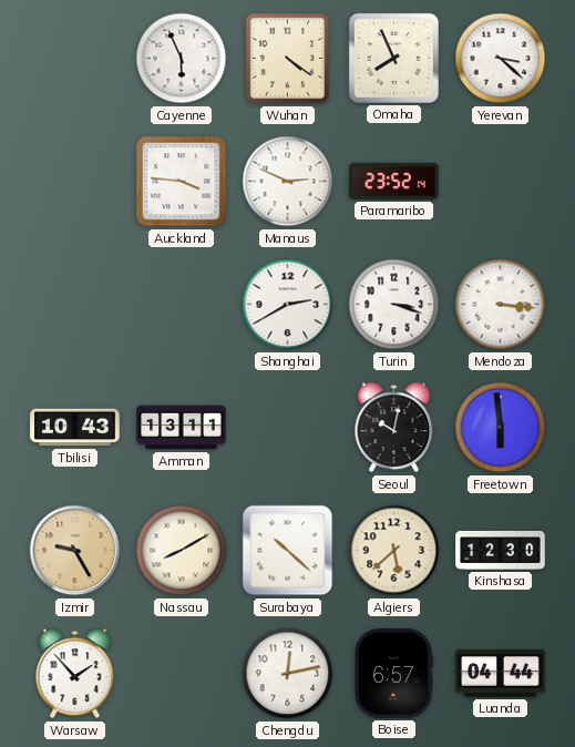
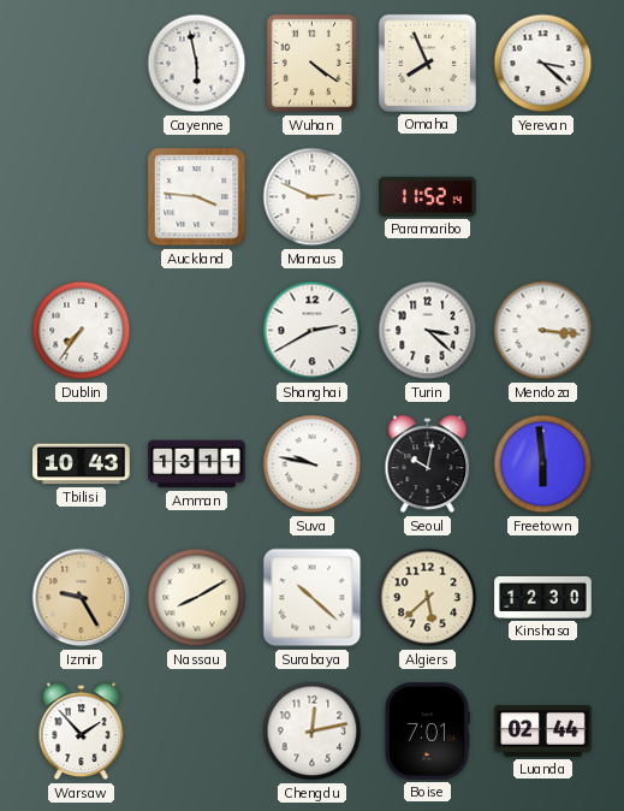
Cayenne: 5:56 -> 5:58
Paramaribo: 23:52 -> 11:52
Dublin: none -> 7:36
Turin: 3:18 -> 3:22
Suva: none -> 9:47
Boise: 6:57 -> 7:01
Luanda: 04:44 -> 02:44
